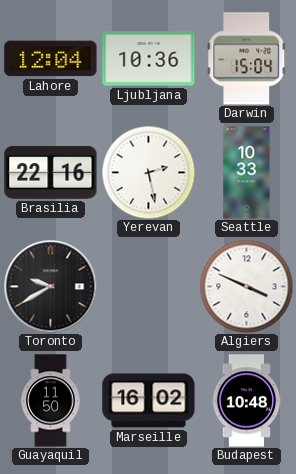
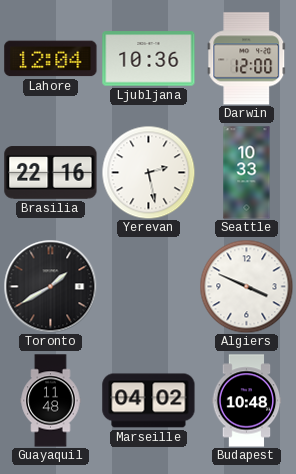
Darwin: 15:04 -> 12:00
Toronto: 9:40 -> 1:40
Guayaquil: 11:50 -> 11:48
Marseille: 16:02 -> 04:02
